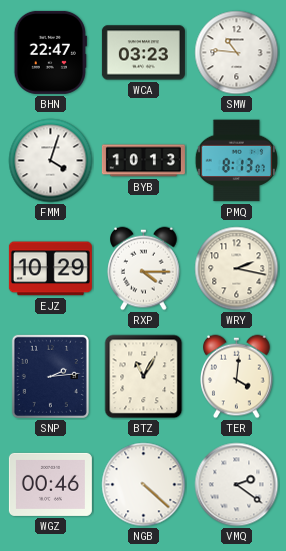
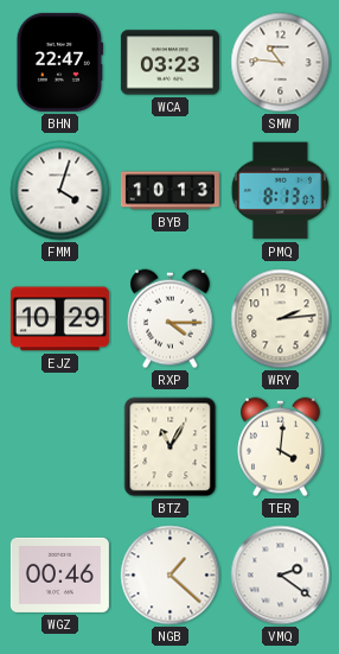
WRY: 2:17 -> 2:14
SNP: 2:14 -> none
NGB: 4:22 -> 1:22
